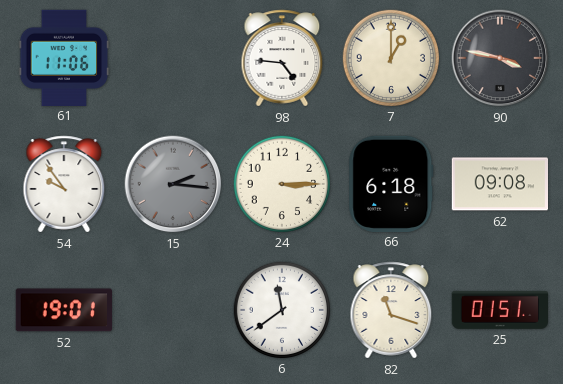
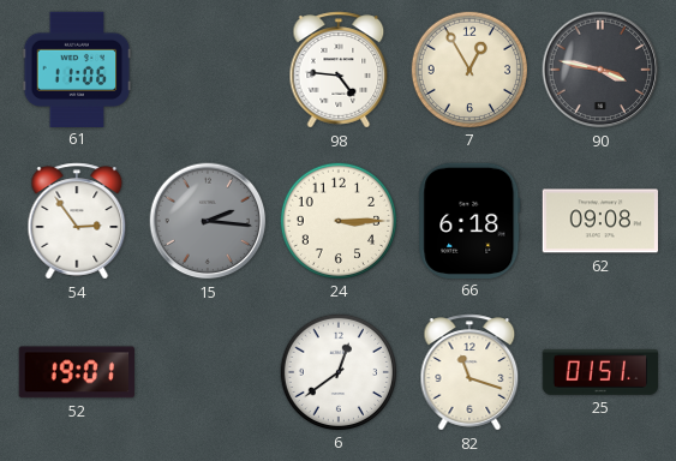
7: 1:00 -> 12:55
54: 9:54 -> 2:54
6: 11:39 -> 12:39
